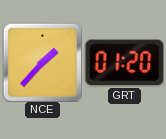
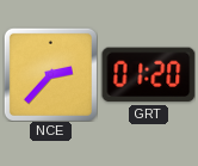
NCE: 1:37 -> 2:37
